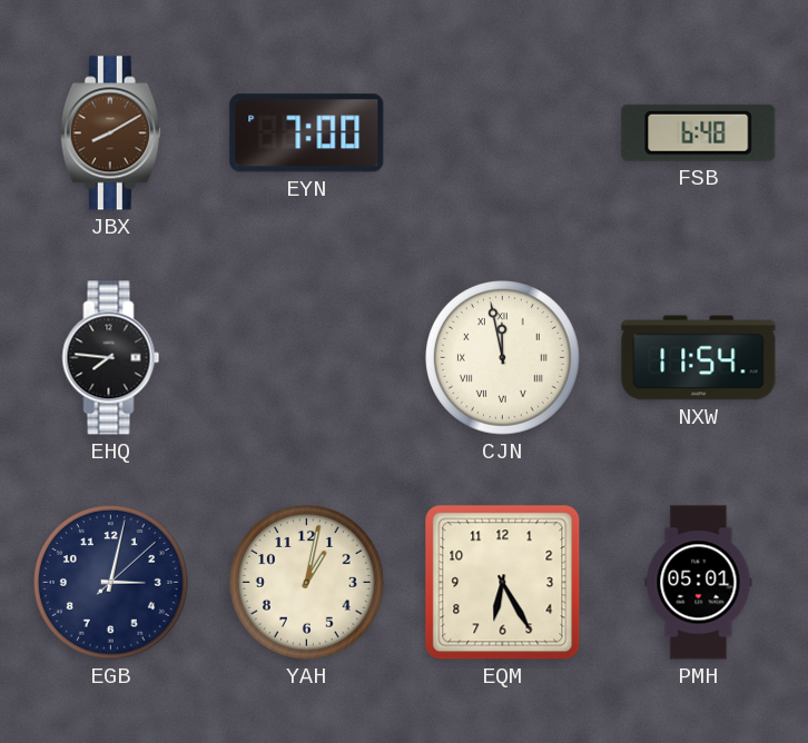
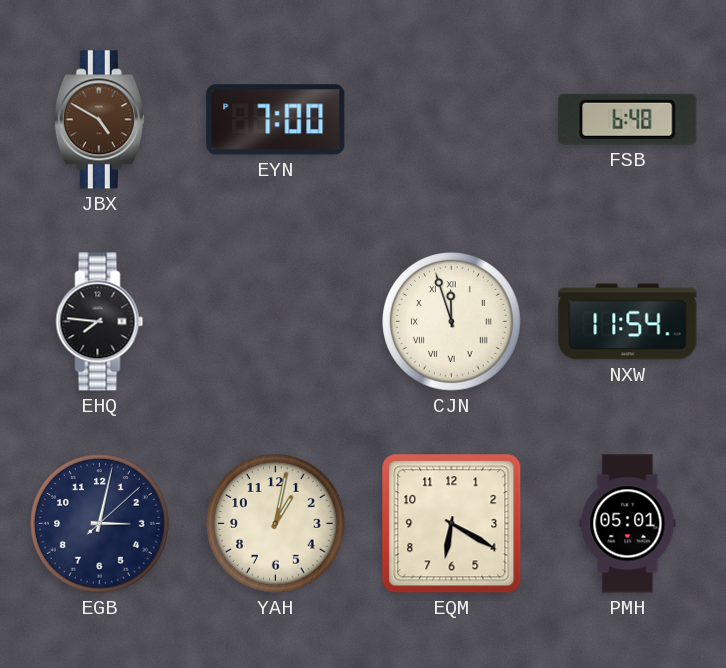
JBX: 8:10 -> 4:50
CJN: 11:58 -> 11:57
EQM: 6:25 -> 6:20
